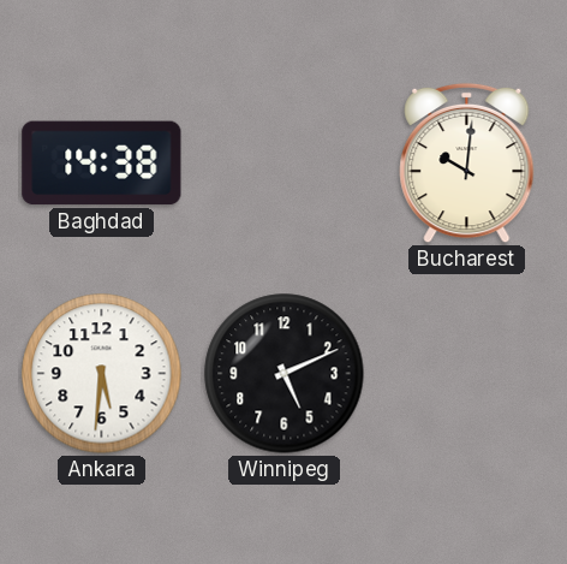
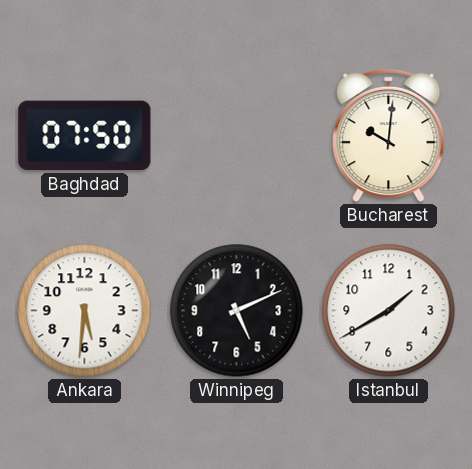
Baghdad: 14:38 -> 07:50
Istanbul: none -> 1:40
